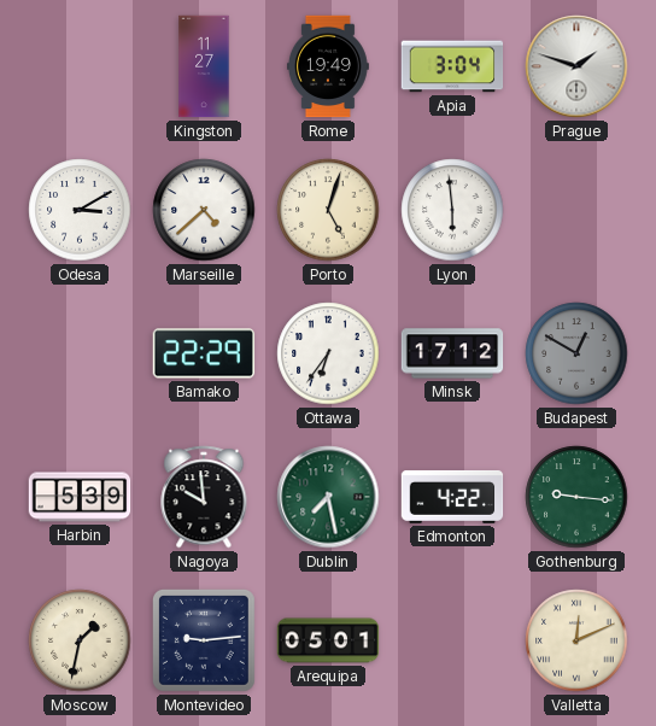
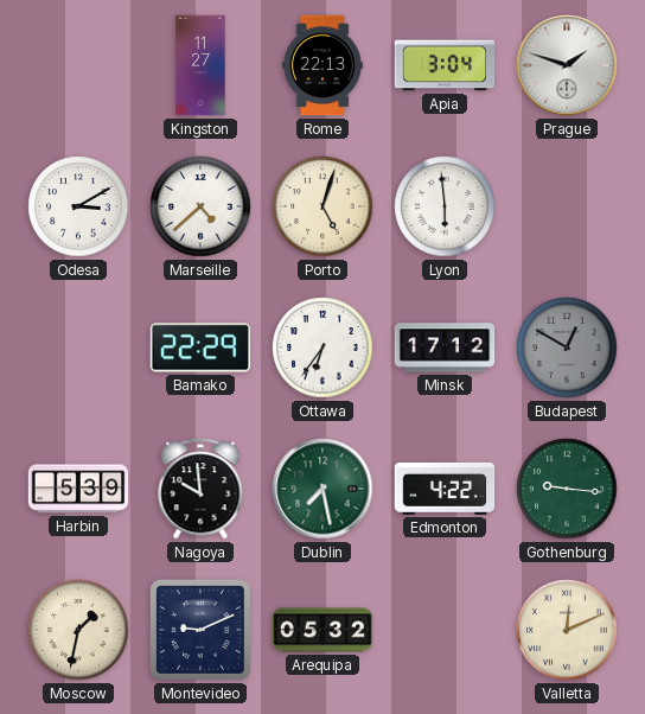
Rome: 19:49 -> 22:13
Montevideo: 9:14 -> 9:11
Arequipa: 05:01 -> 05:32
